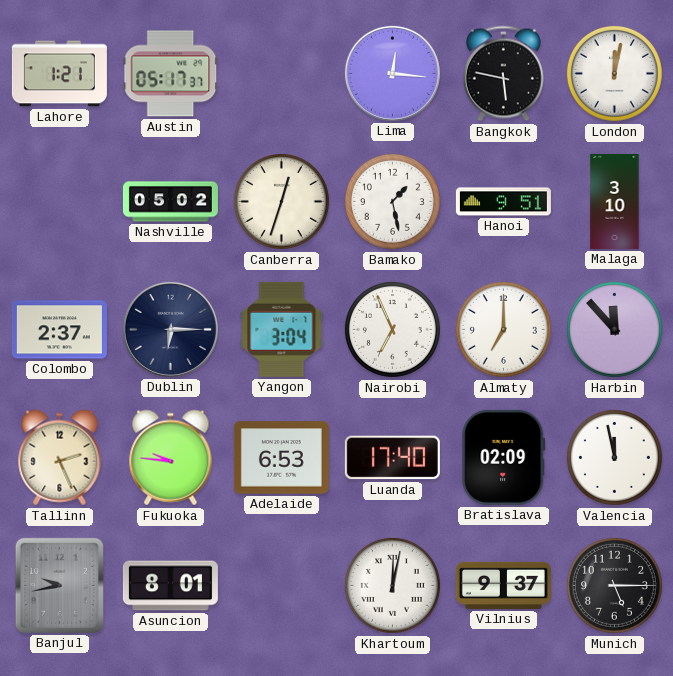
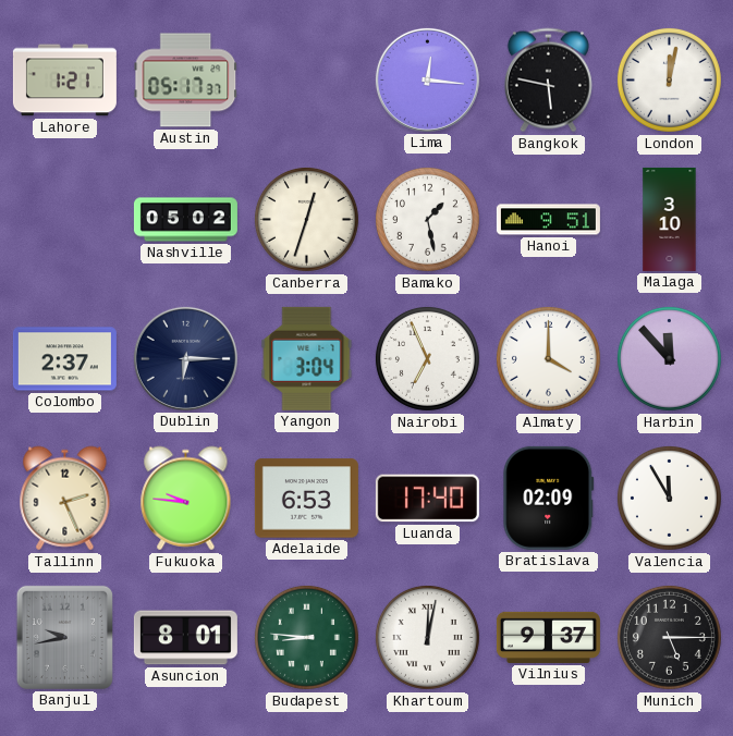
Almaty: 7:00 -> 4:00
Valencia: 11:58 -> 11:55
Budapest: none -> 8:46
